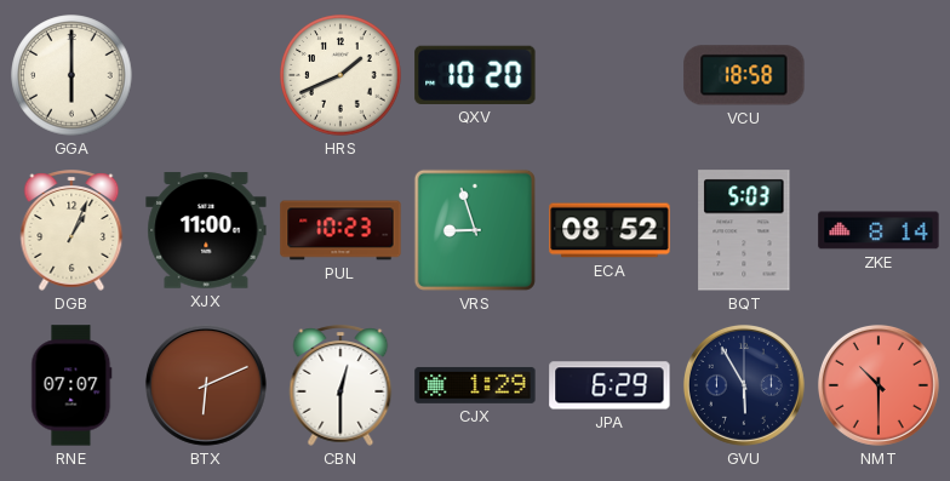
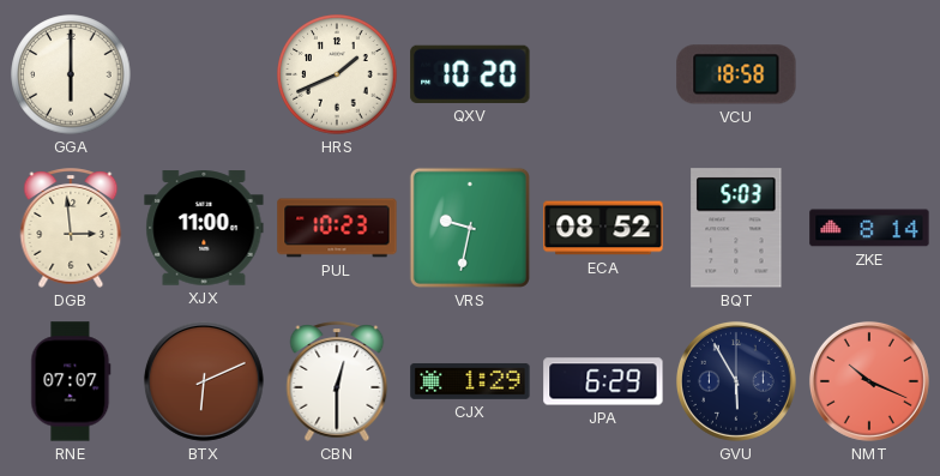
DGB: 1:04 -> 2:59
VRS: 8:57 -> 9:32
NMT: 10:30 -> 10:19
